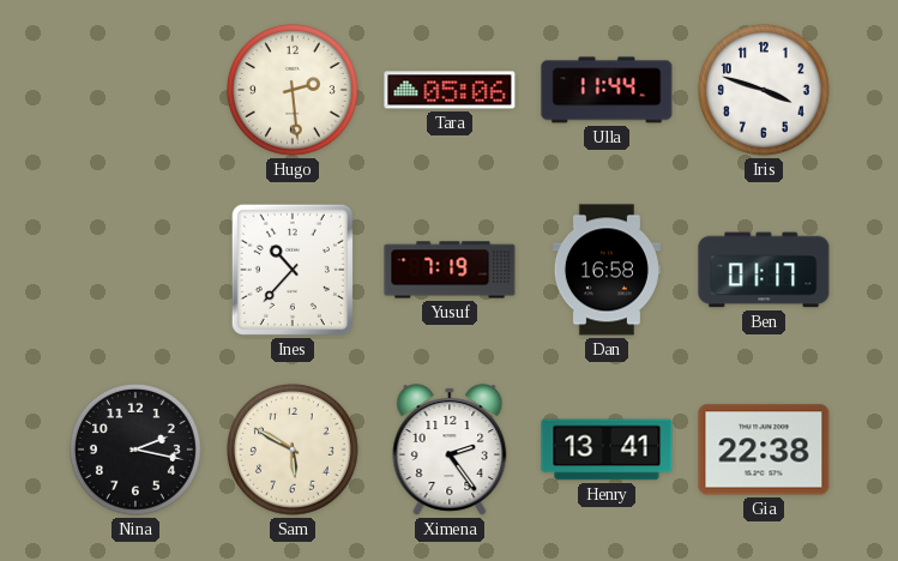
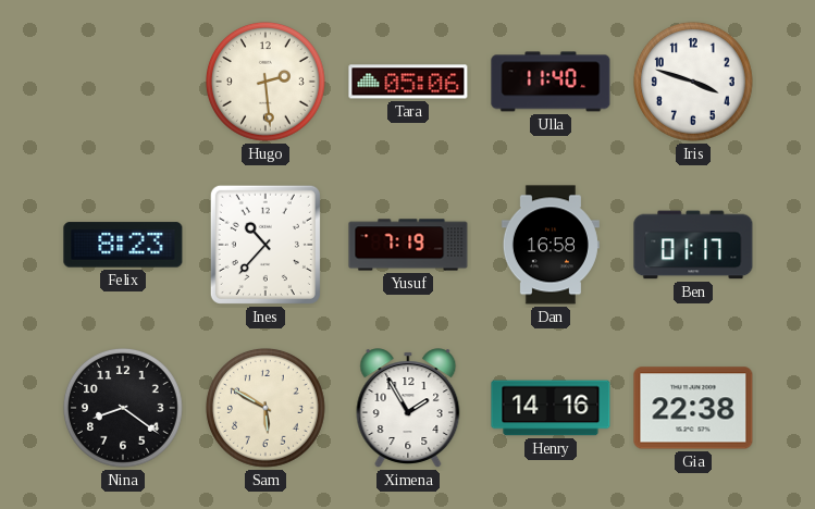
Ulla: 11:44 -> 11:40
Felix: none -> 8:23
Nina: 2:17 -> 8:21
Ximena: 2:24 -> 1:55
Henry: 13:41 -> 14:16
